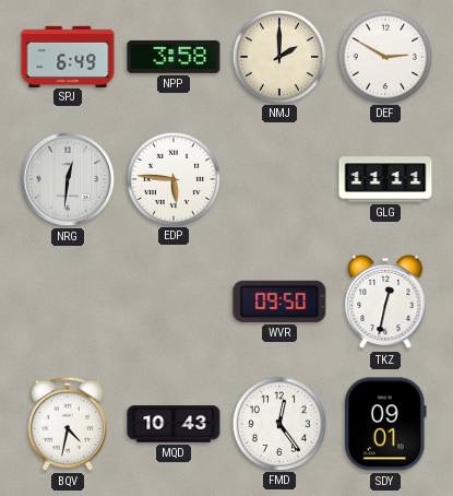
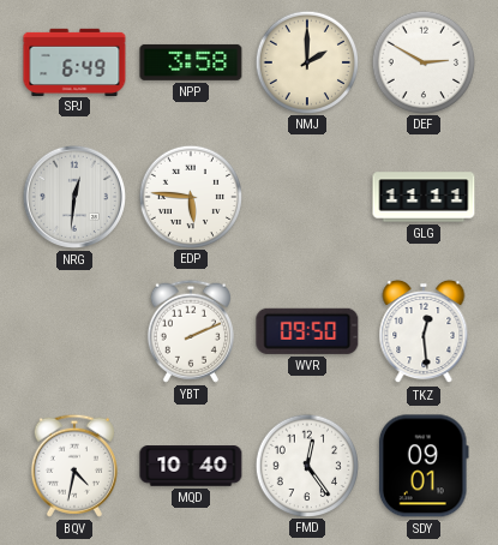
YBT: none -> 2:11
TKZ: 12:32 -> 12:29
MQD: 10:43 -> 10:40
